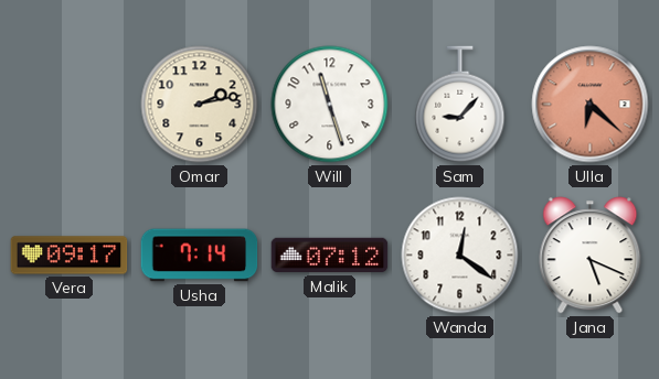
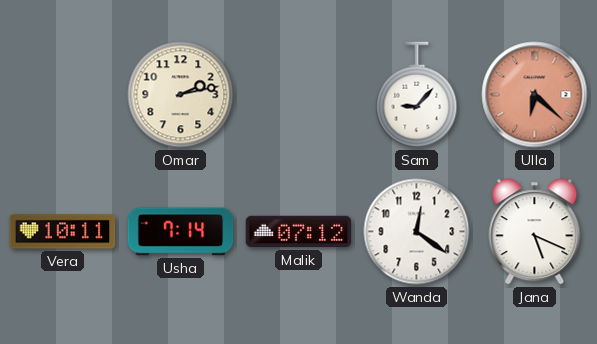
Will: 11:27 -> none
Vera: 09:17 -> 10:11
